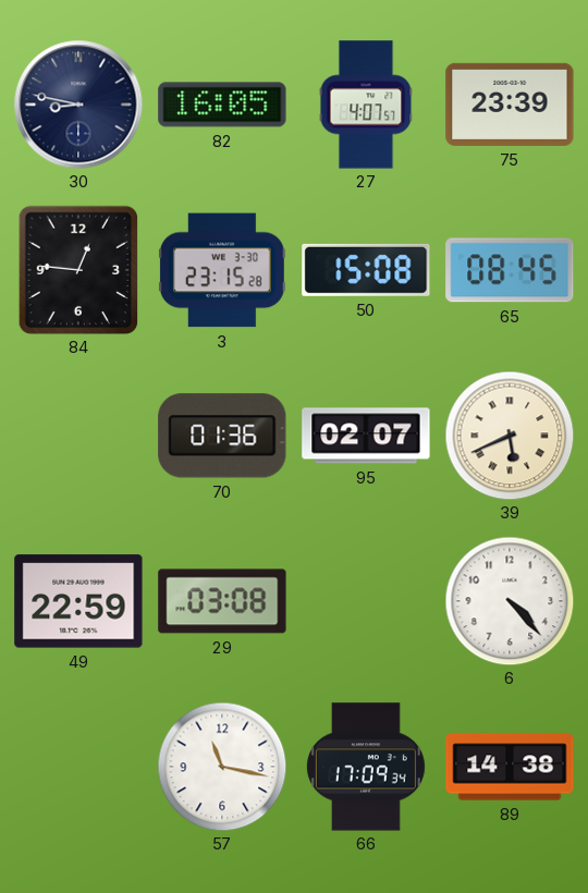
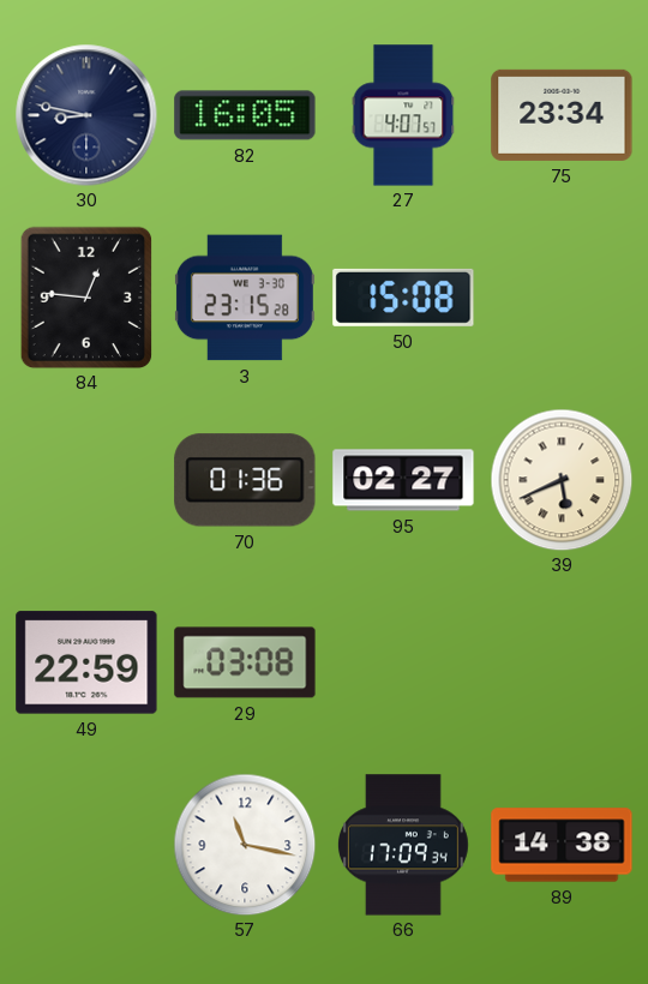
75: 23:39 -> 23:34
65: 08:45 -> none
95: 02:07 -> 02:27
6: 4:23 -> none
